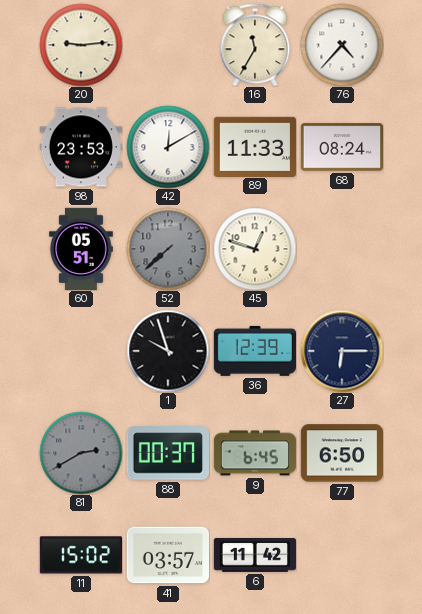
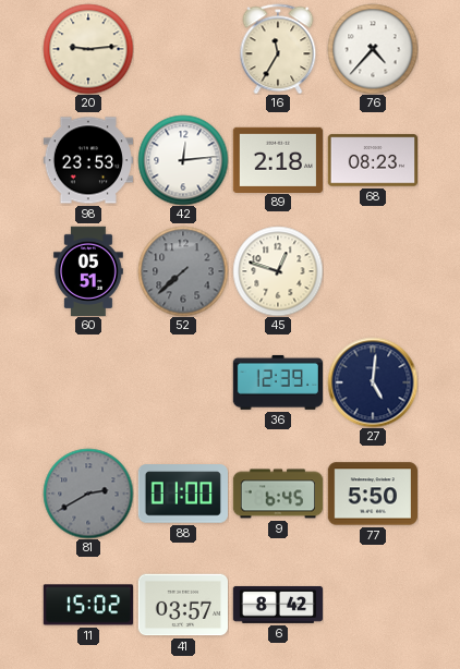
42: 12:10 -> 12:14
89: 11:33 -> 2:18
68: 08:24 -> 08:23
1: 9:57 -> none
27: 6:15 -> 5:01
88: 00:37 -> 01:00
77: 6:50 -> 5:50
6: 11:42 -> 8:42
